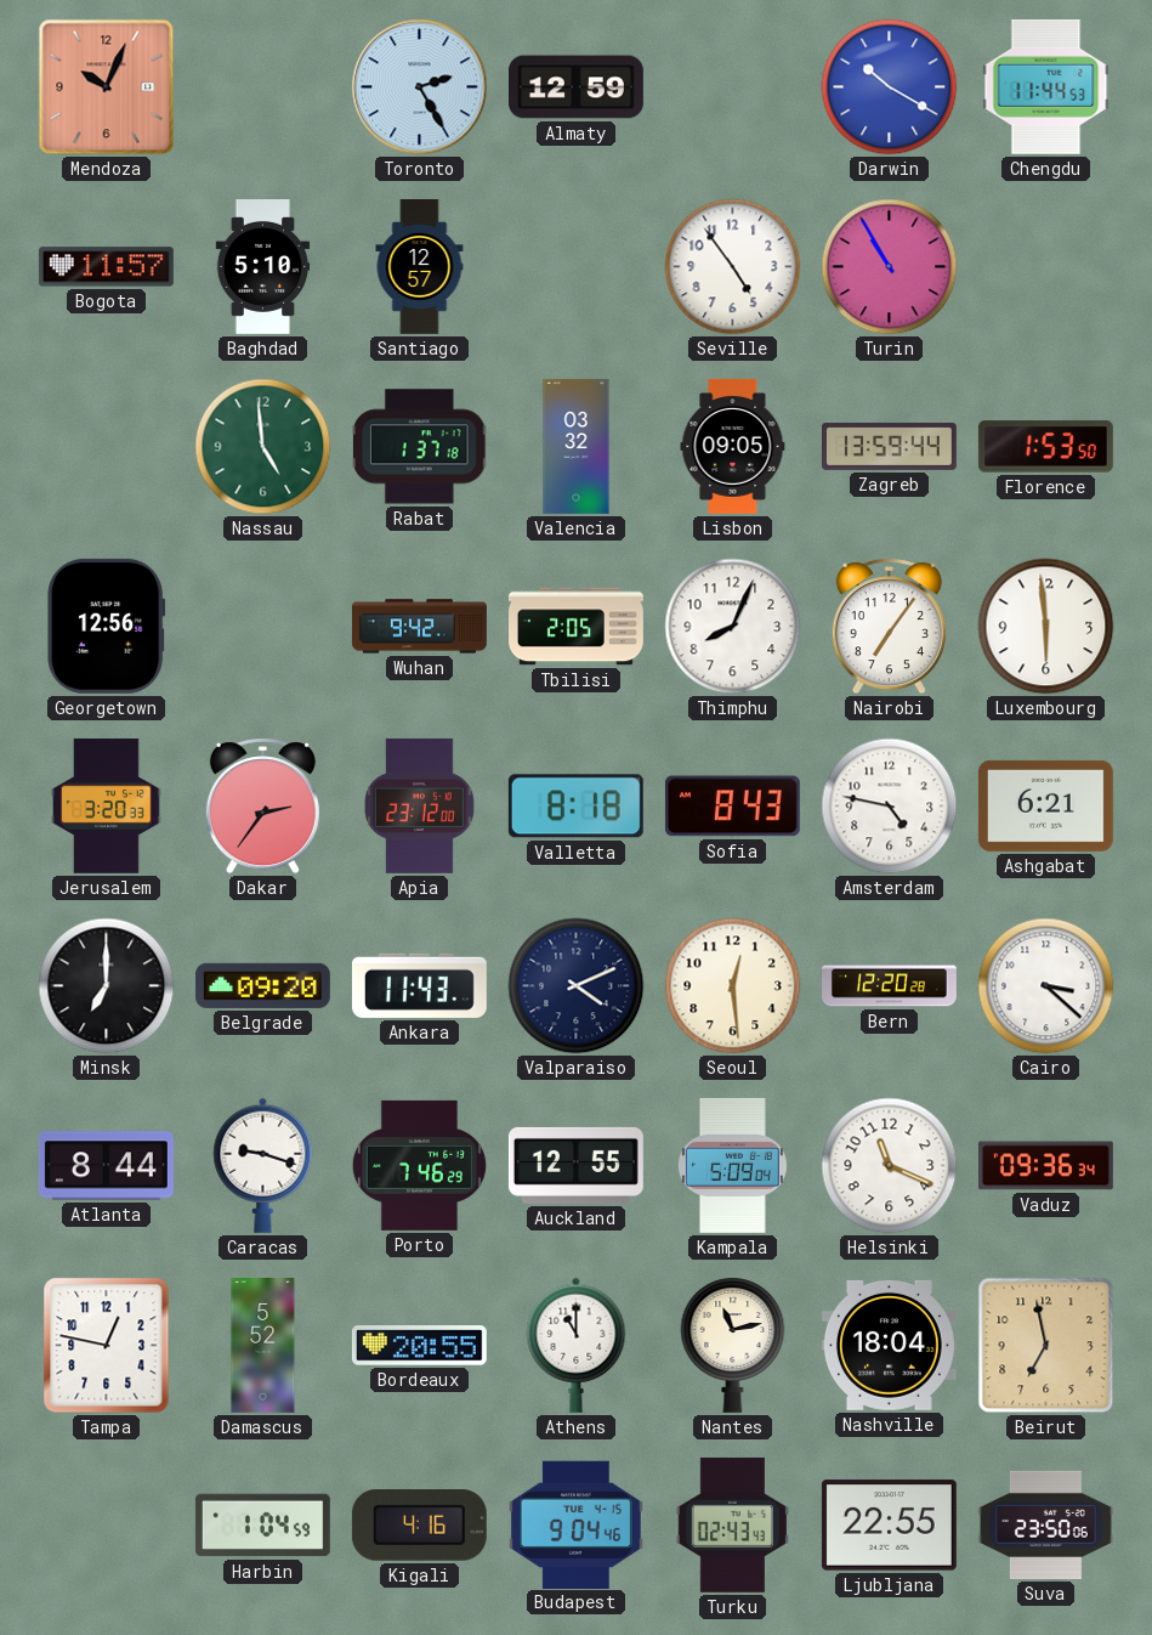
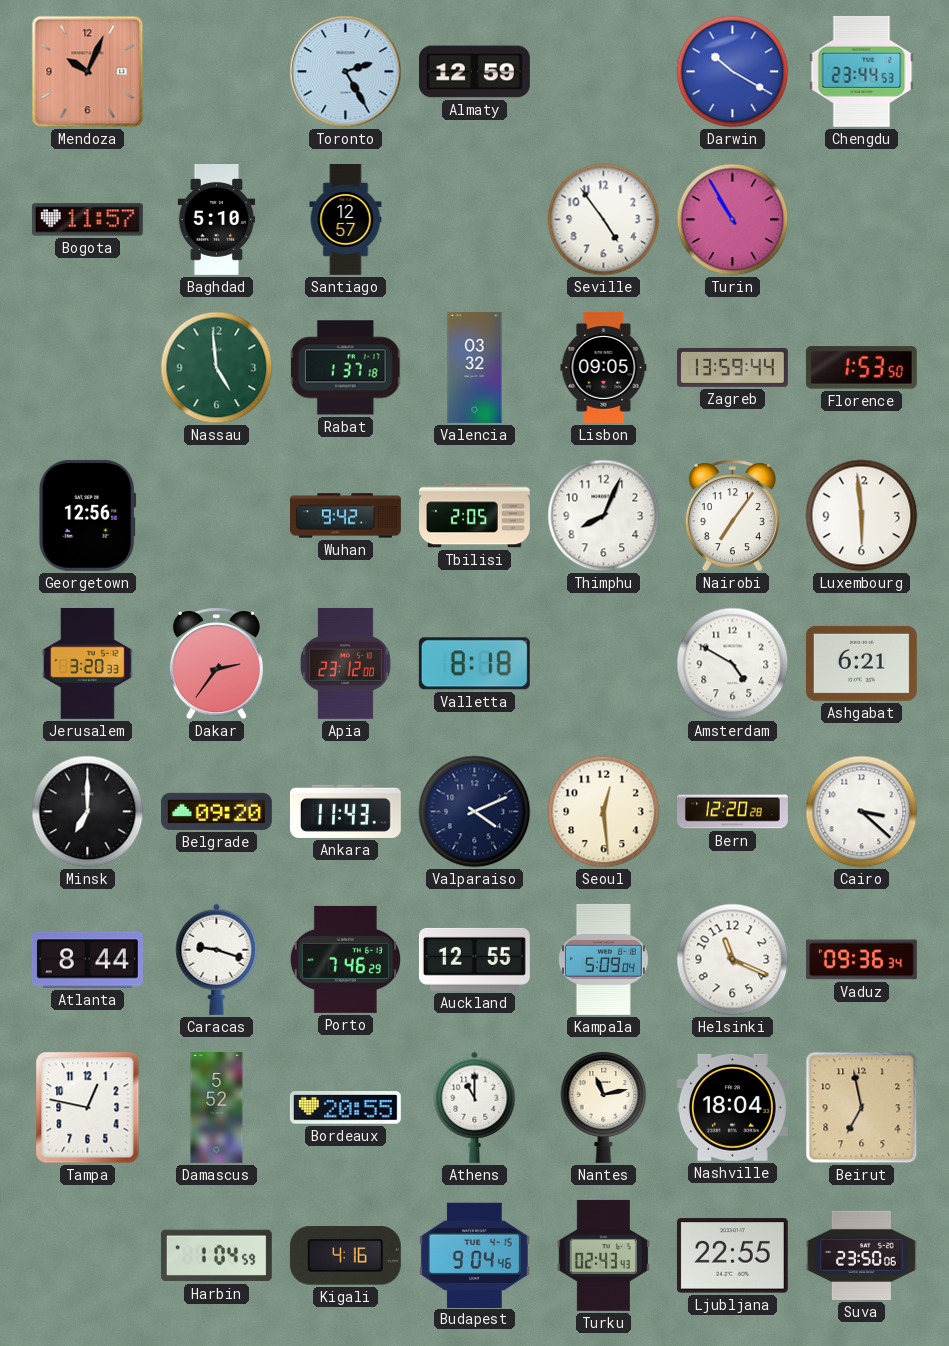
Chengdu: 11:44 -> 23:44
Sofia: 8:43 -> none
Amsterdam: 4:47 -> 4:50
